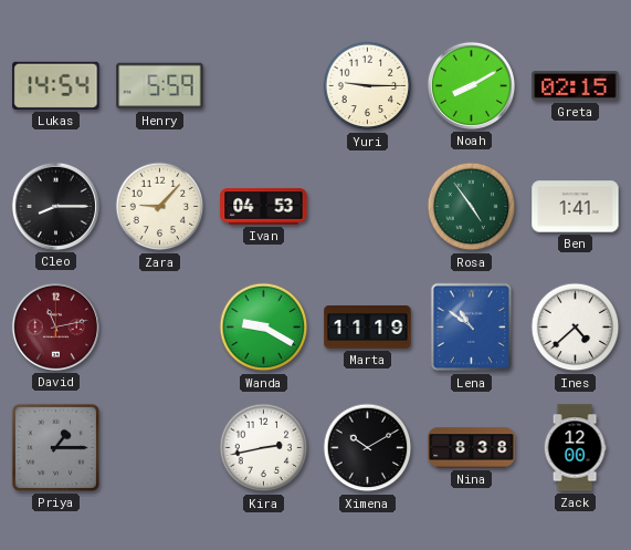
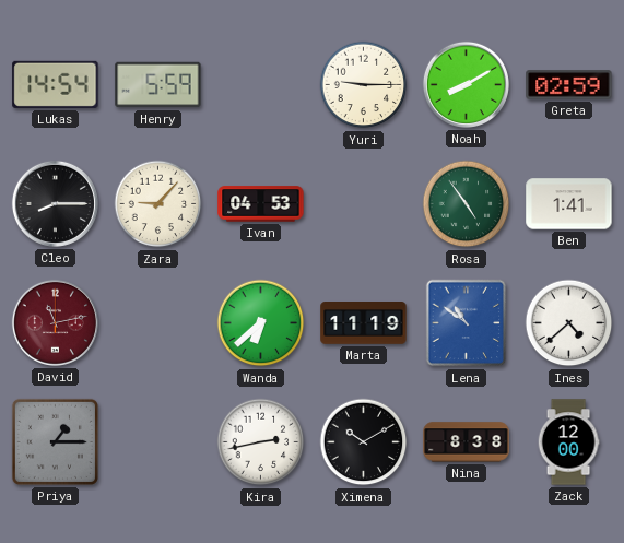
Greta: 02:15 -> 02:59
Wanda: 9:20 -> 6:38
